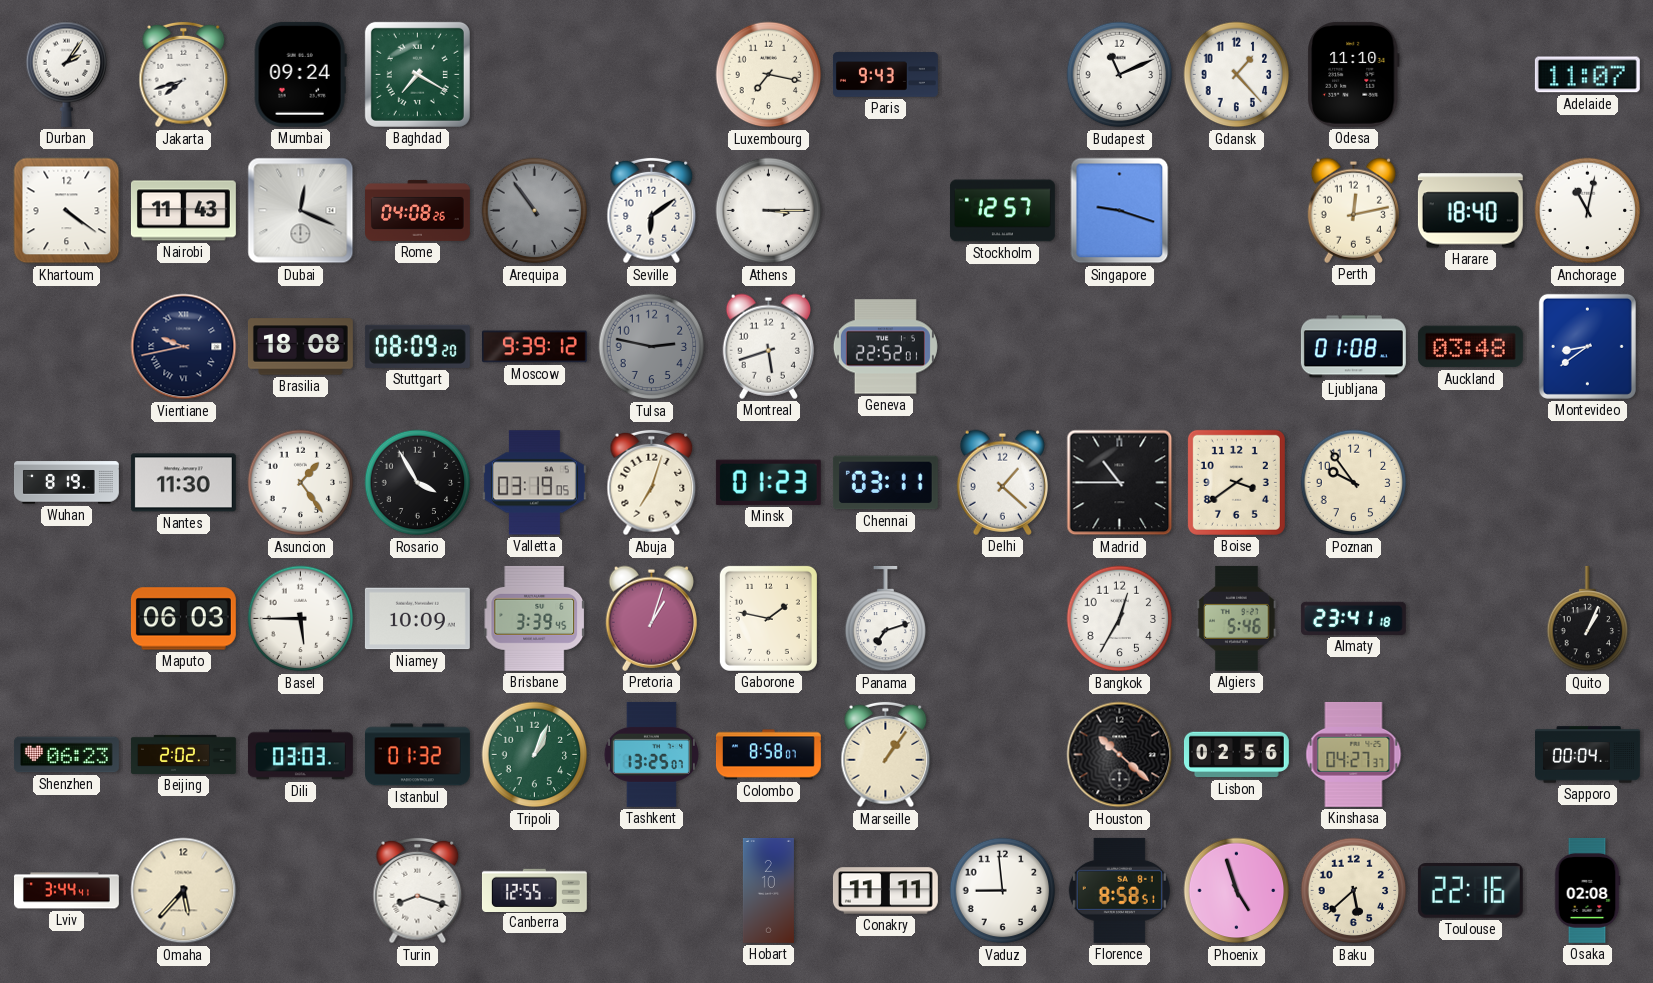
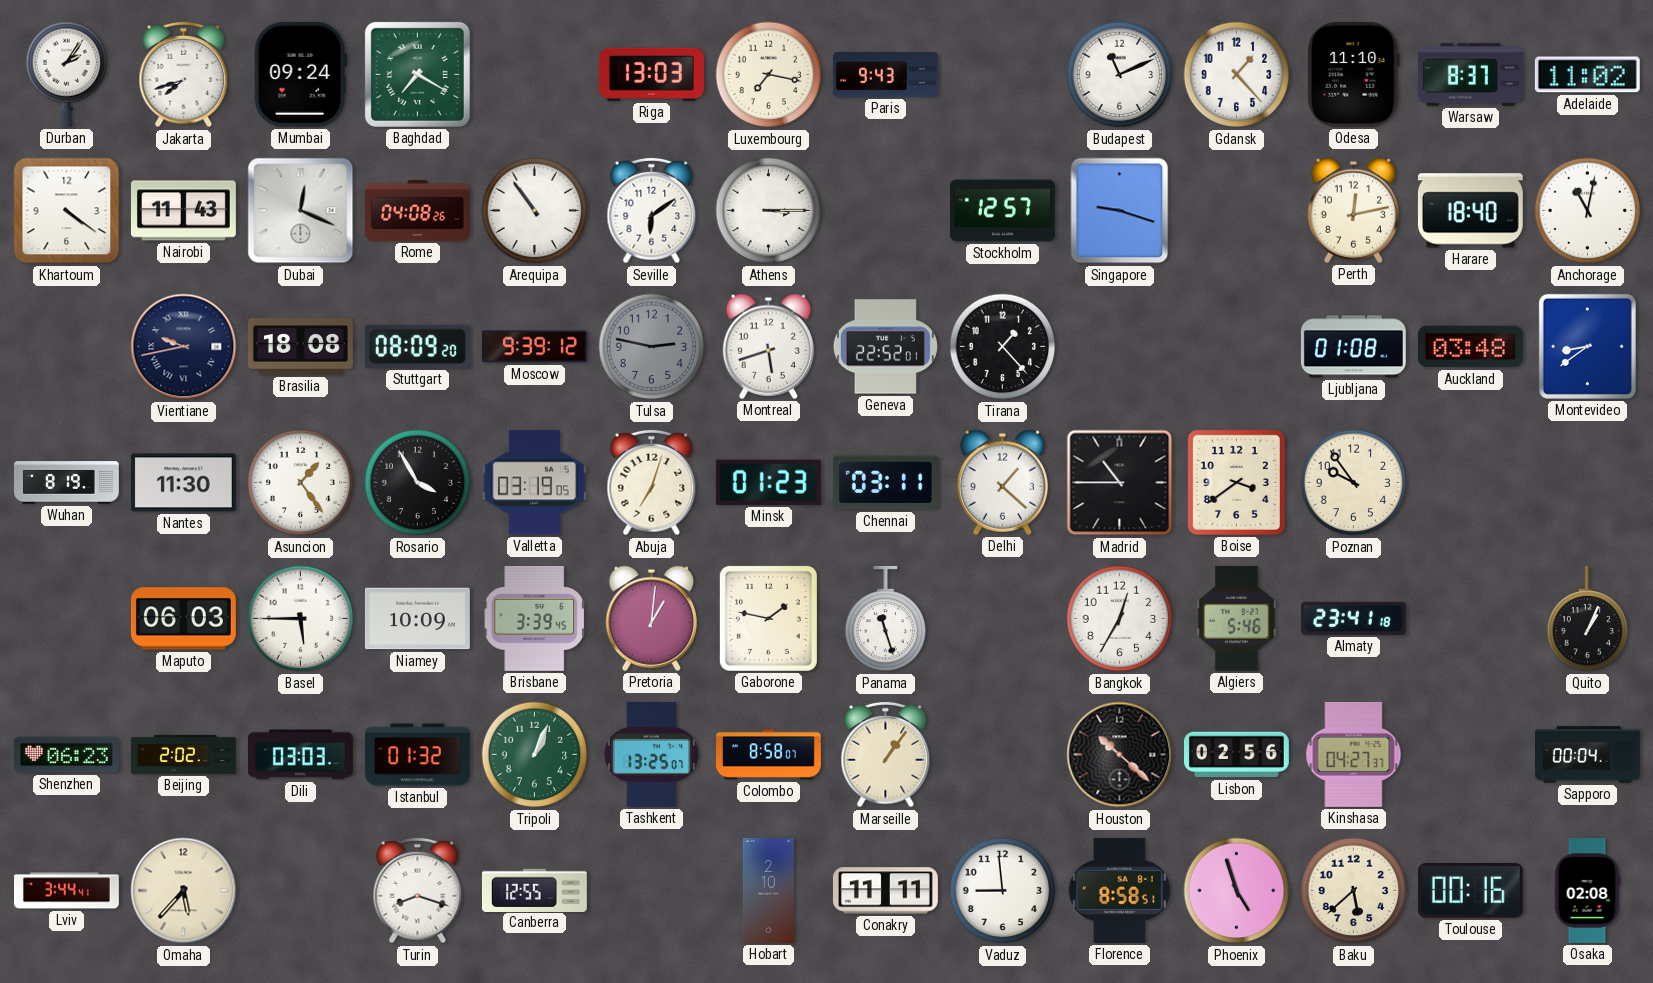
Riga: none -> 13:03
Warsaw: none -> 8:37
Adelaide: 11:07 -> 11:02
Arequipa dial: grey -> white
Tirana: none -> 1:23
Pretoria: 1:03 -> 1:01
Panama: 7:12 -> 11:27
Toulouse: 22:16 -> 00:16
